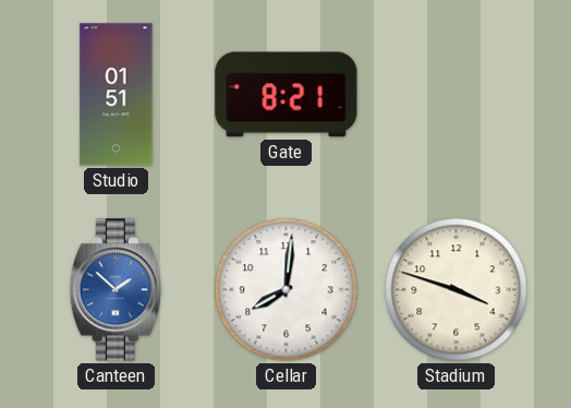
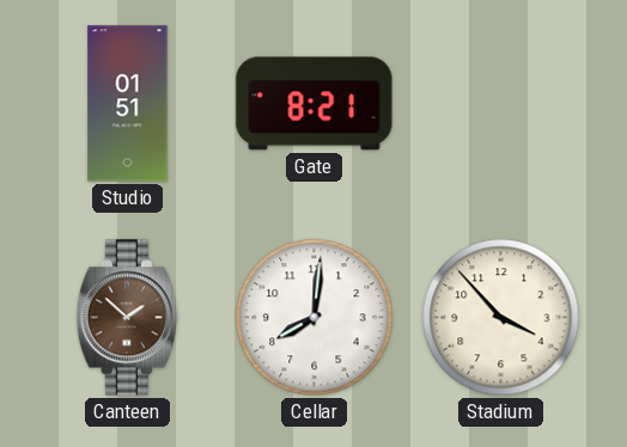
Canteen dial: blue -> brown
Stadium: 3:48 -> 3:53
